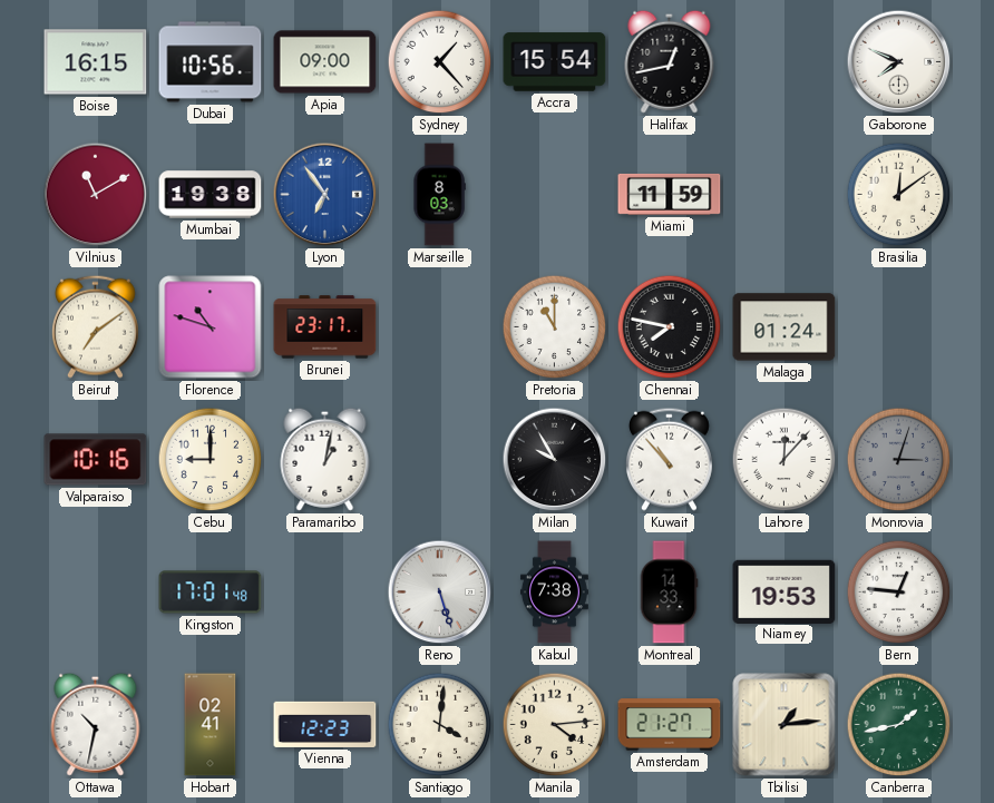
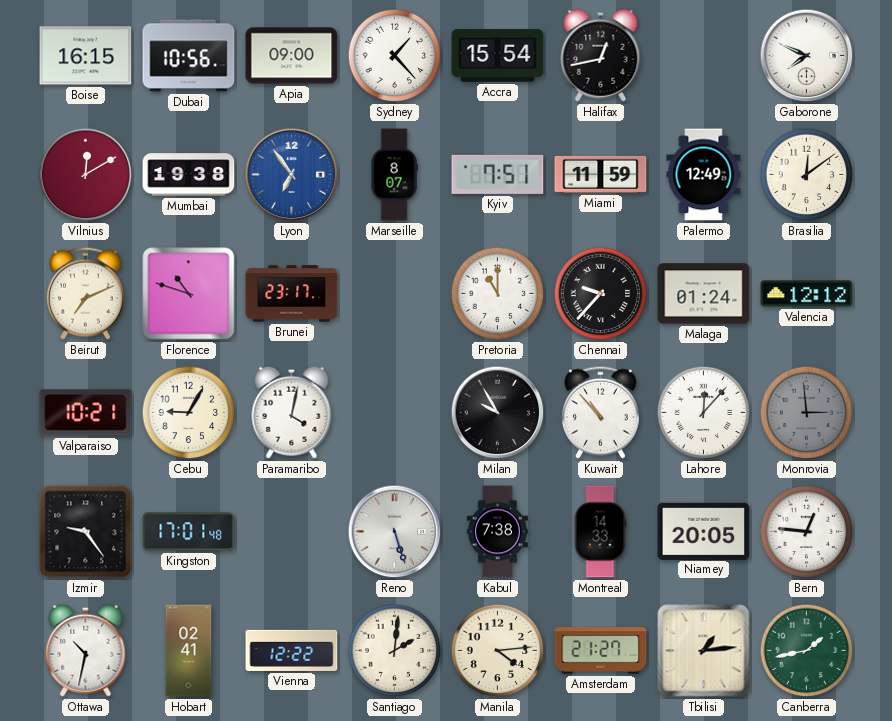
Vilnius: 11:10 -> 12:10
Marseille: 8:03 -> 8:07
Kyiv: none -> 7:51
Palermo: none -> 12:49
Beirut: 7:09 -> 7:11
Chennai: 7:47 -> 9:37
Valencia: none -> 12:12
Valparaiso: 10:16 -> 10:21
Cebu: 9:00 -> 9:05
Paramaribo: 1:02 -> 4:02
Monrovia: 3:03 -> 2:59
Izmir: none -> 9:24
Niamey: 19:53 -> 20:05
Vienna: 12:23 -> 12:22
Santiago: 4:01 -> 2:01
